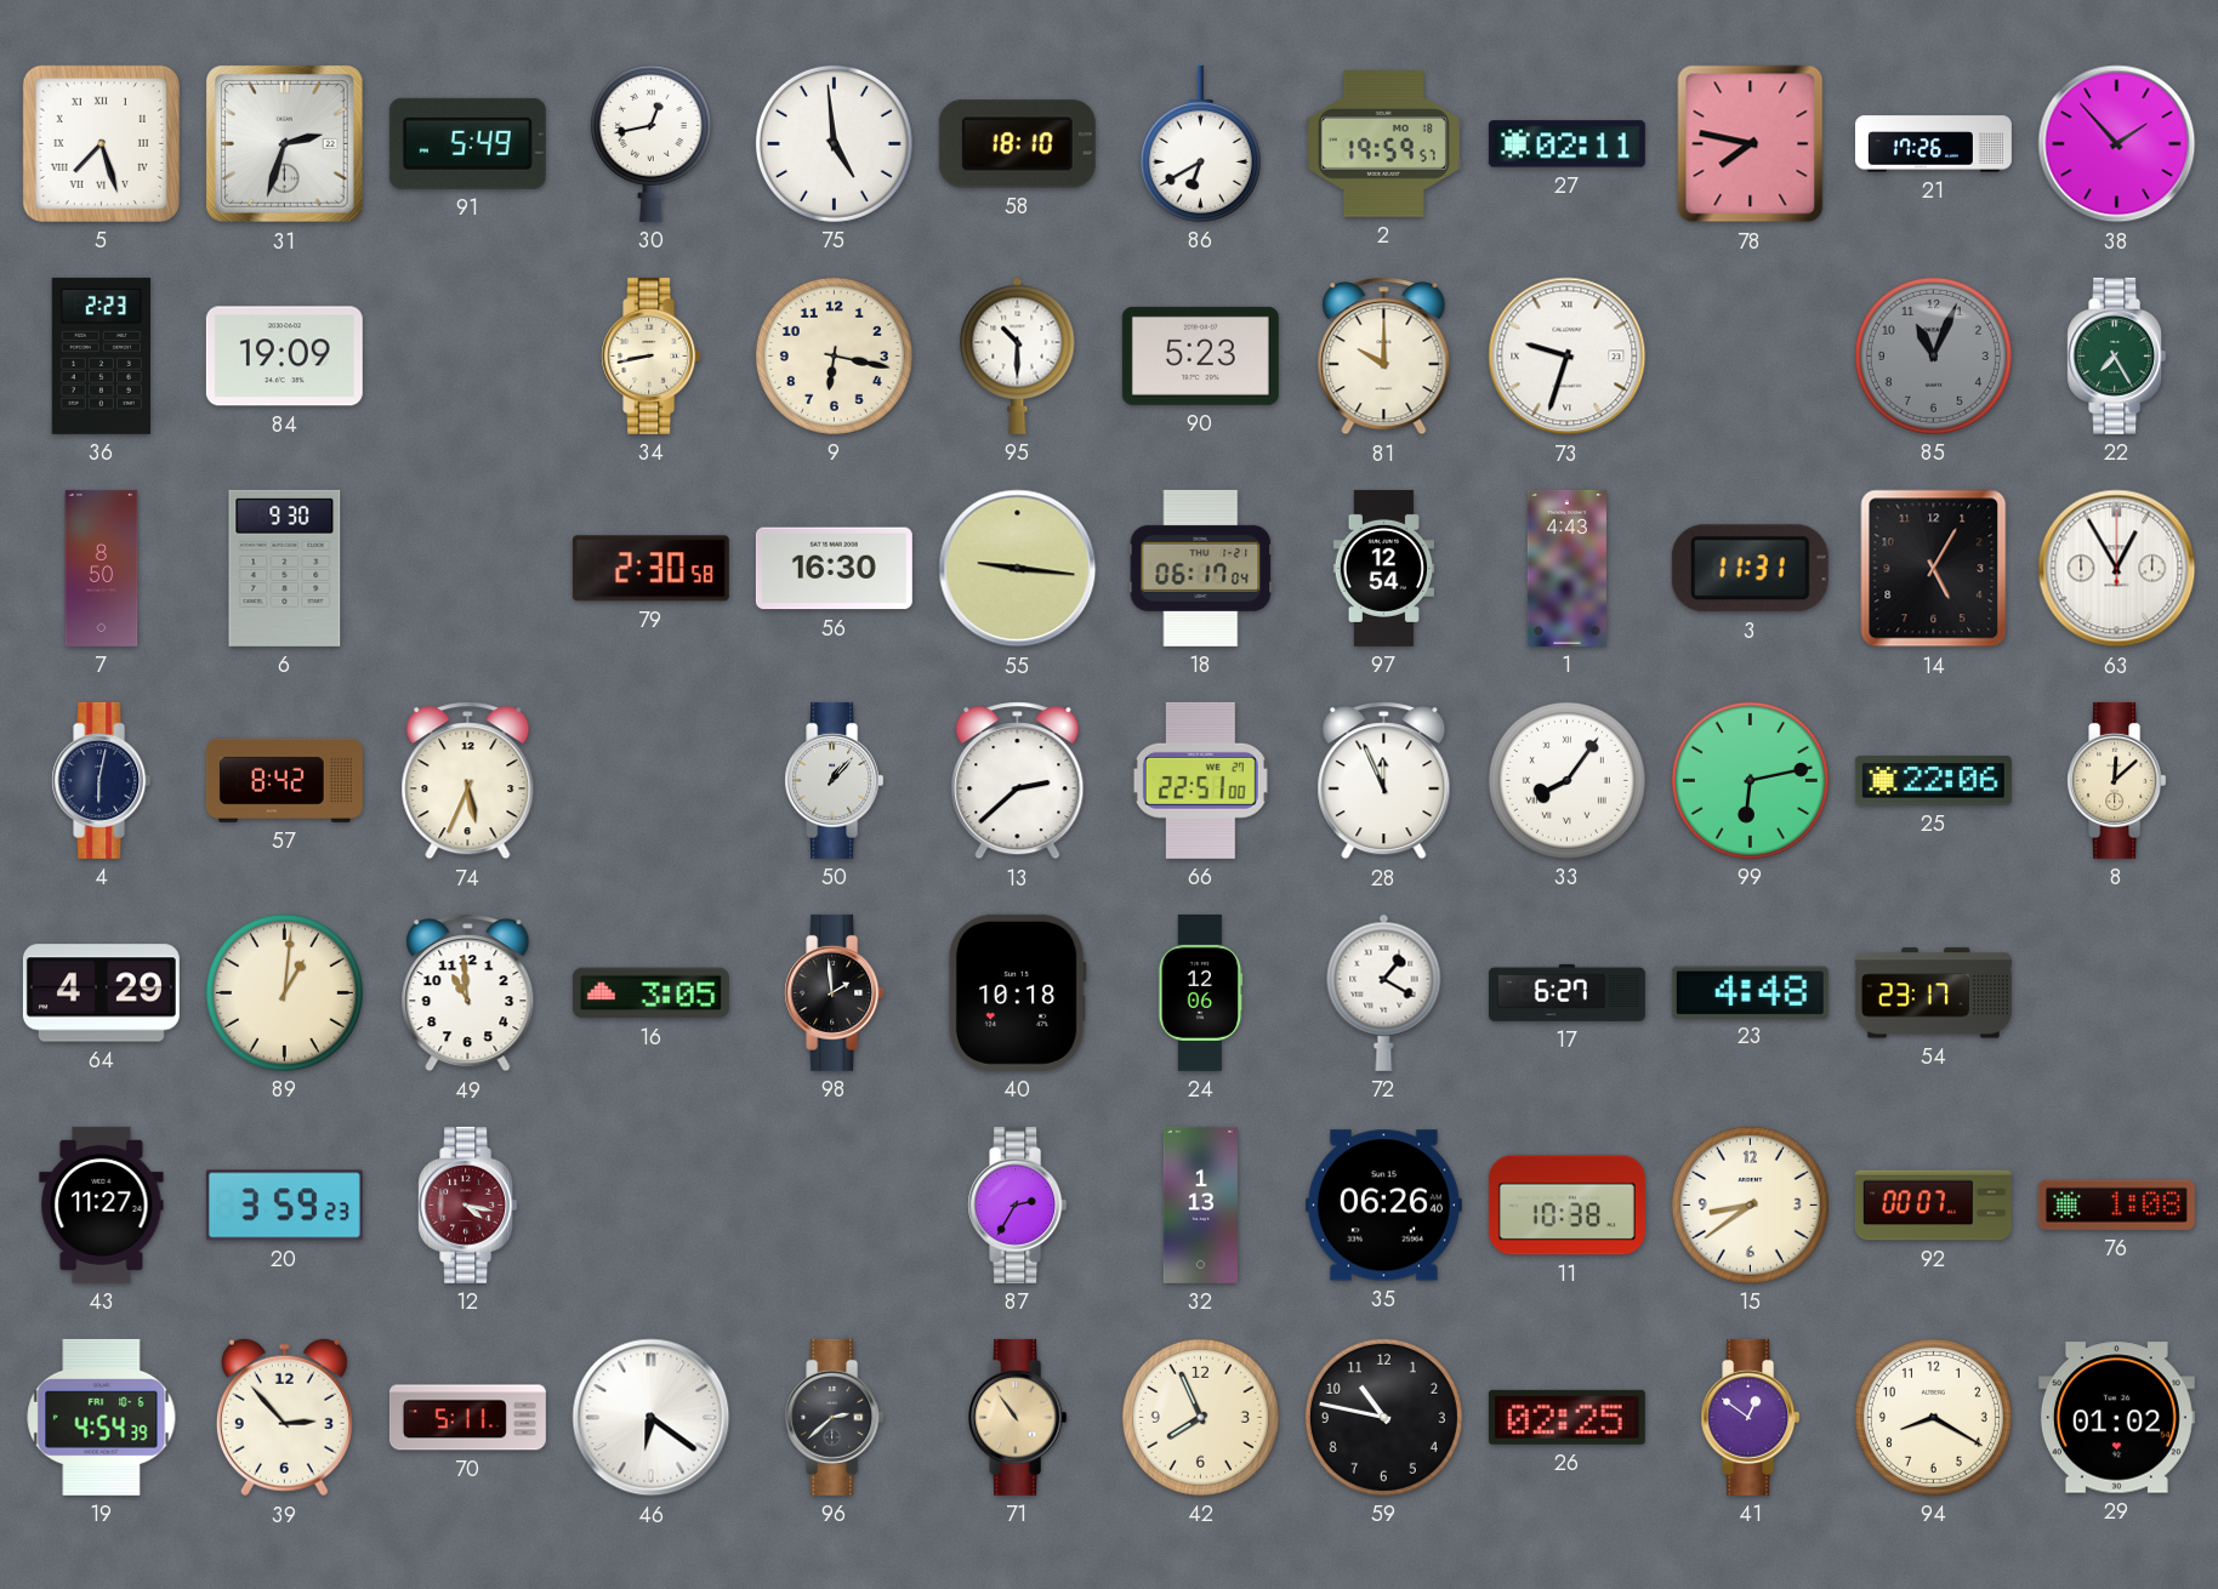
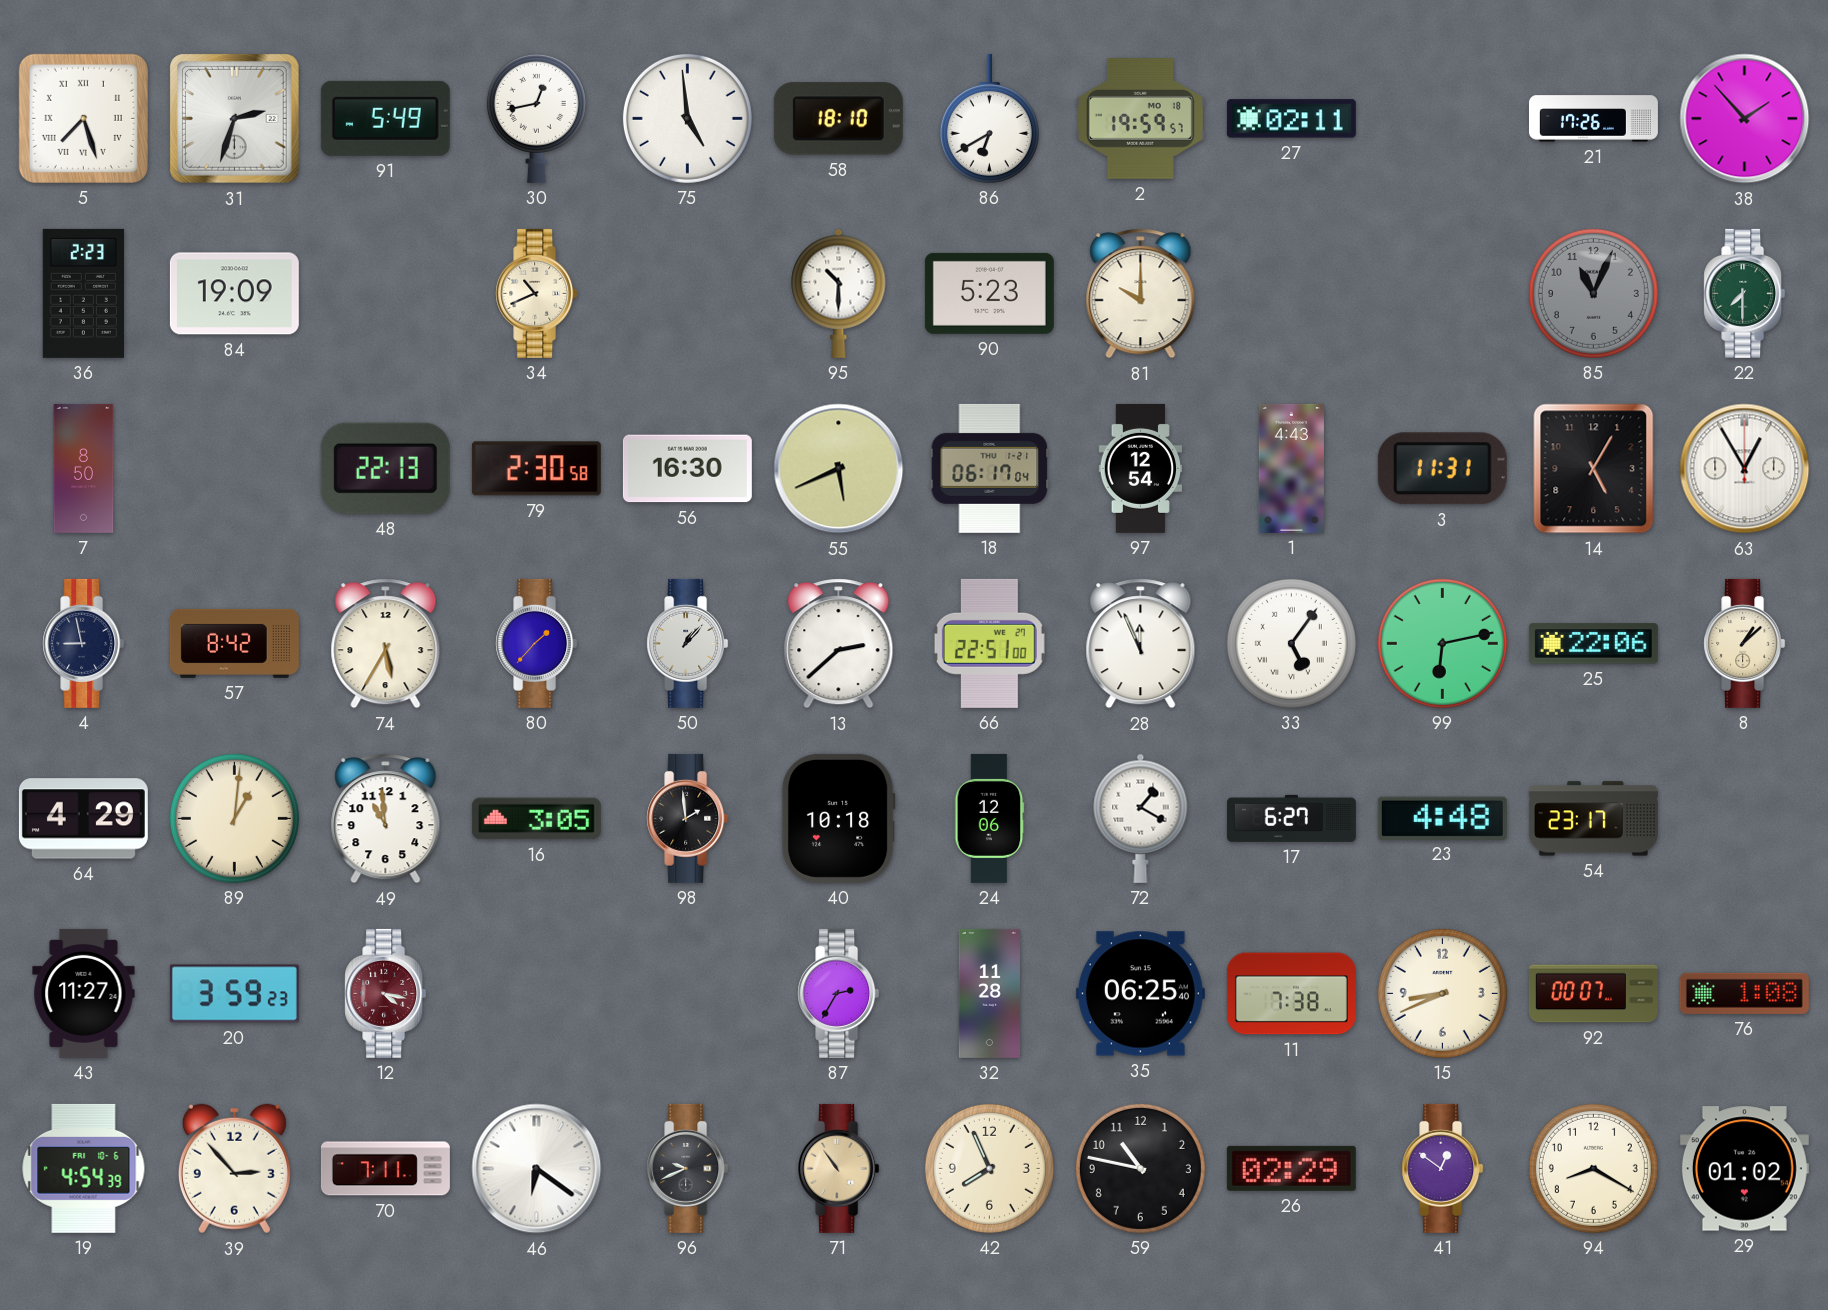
78: 7:47 -> none
34: 8:43 -> 10:41
9: 6:17 -> none
73: 9:33 -> none
22: 7:25 -> 7:30
6: 9:30 -> none
48: none -> 22:13
55: 9:16 -> 5:41
4: 6:02 -> 8:58
74: 5:34 -> 5:35
80: none -> 1:37
33: 8:06 -> 5:06
8: 12:08 -> 1:08
32: 1:13 -> 11:28
35: 06:26 -> 06:25
11: 10:38 -> 7:38
15: 8:39 -> 8:41
70: 5:11 -> 7:11
96: 2:38 -> 9:41
26: 02:25 -> 02:29
